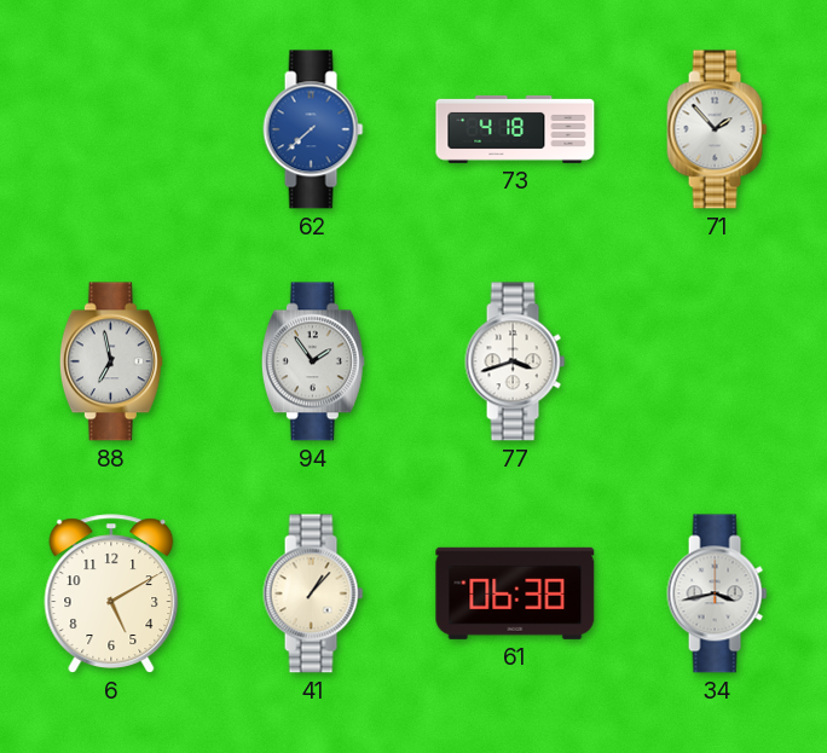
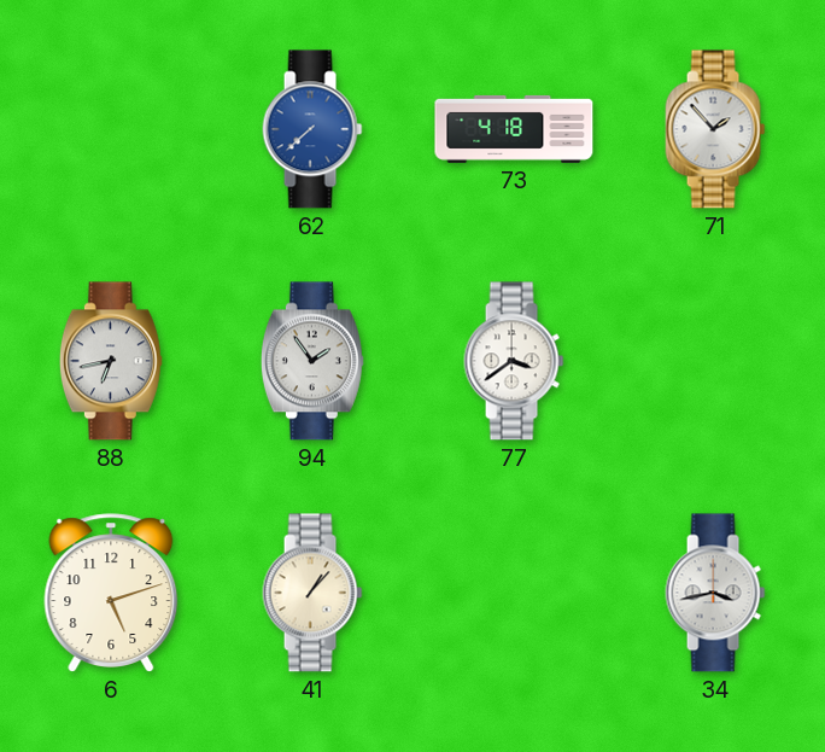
88: 6:58 -> 6:43
77: 3:42 -> 3:39
6: 5:10 -> 5:12
61: 06:38 -> none
